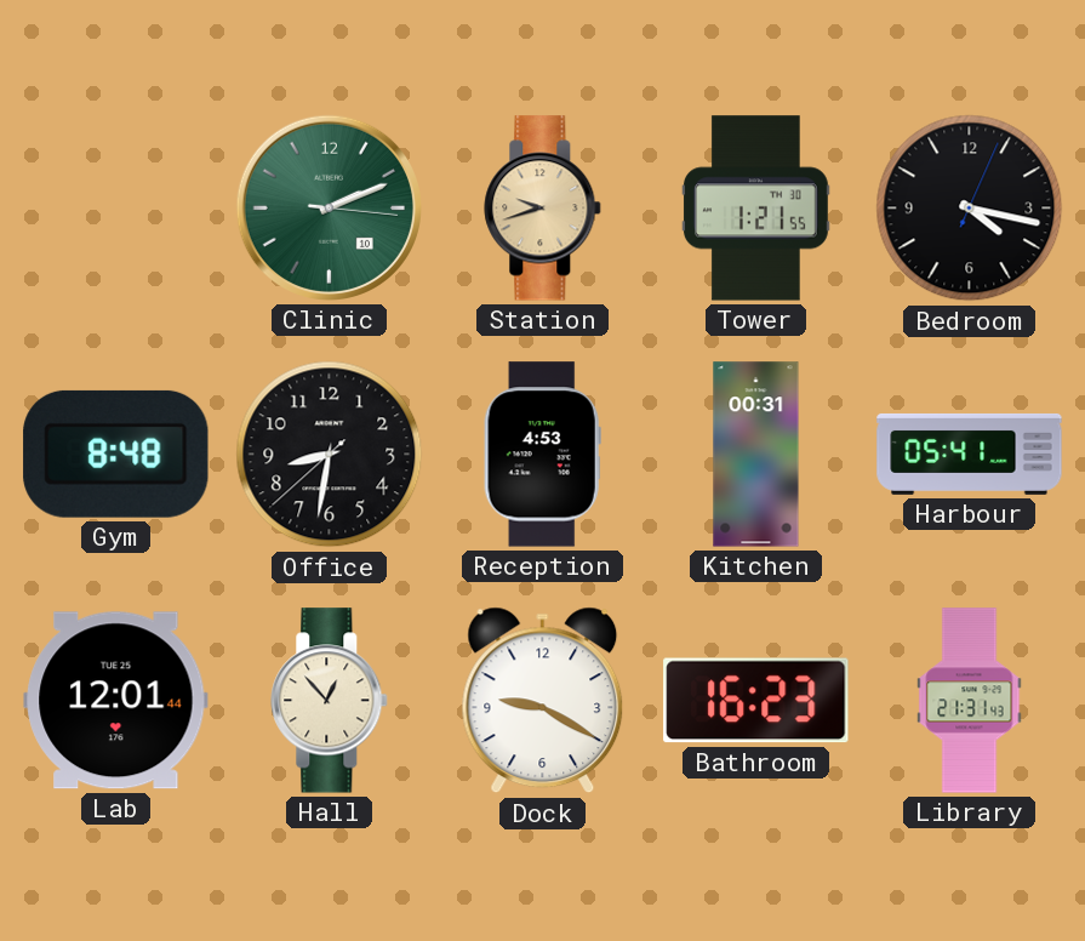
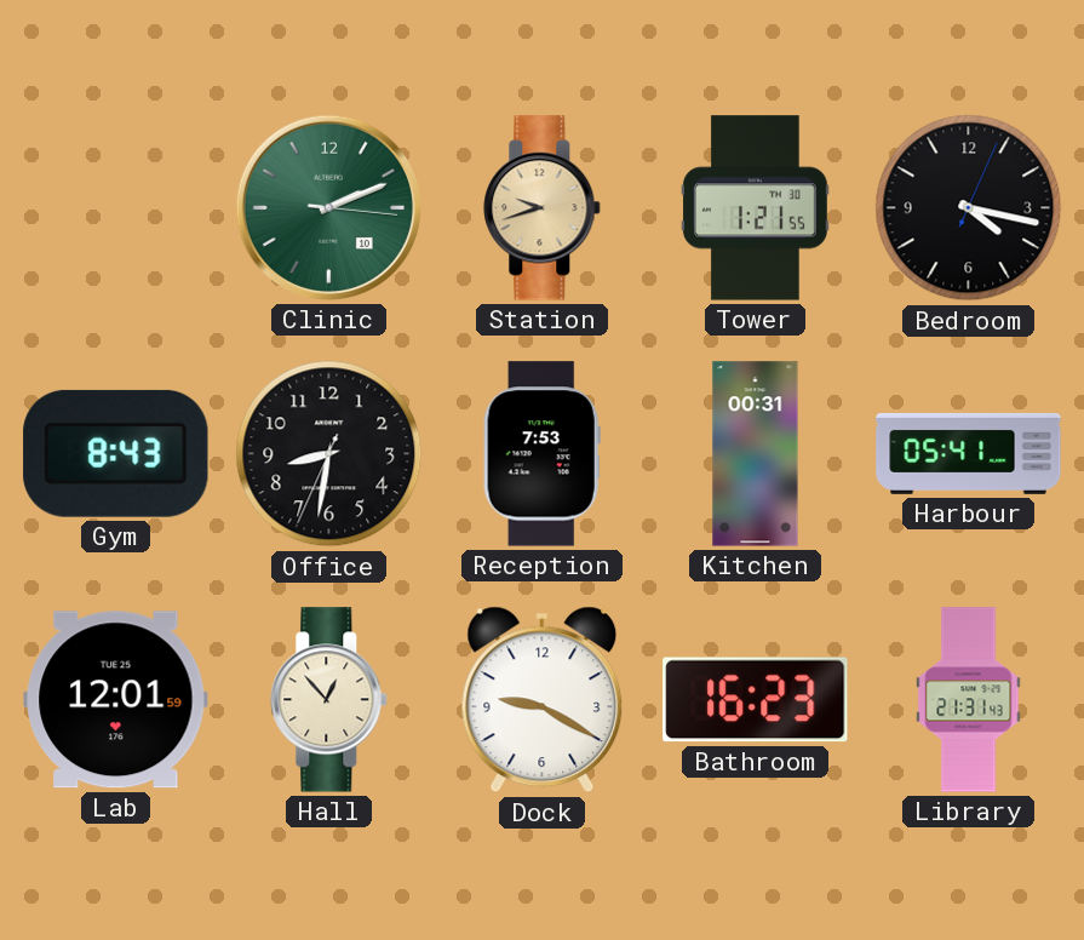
Gym: 8:48 -> 8:43
Office: 8:31:38 -> 8:31:34
Reception: 4:53 -> 7:53
Lab: 12:01:44 -> 12:01:59
